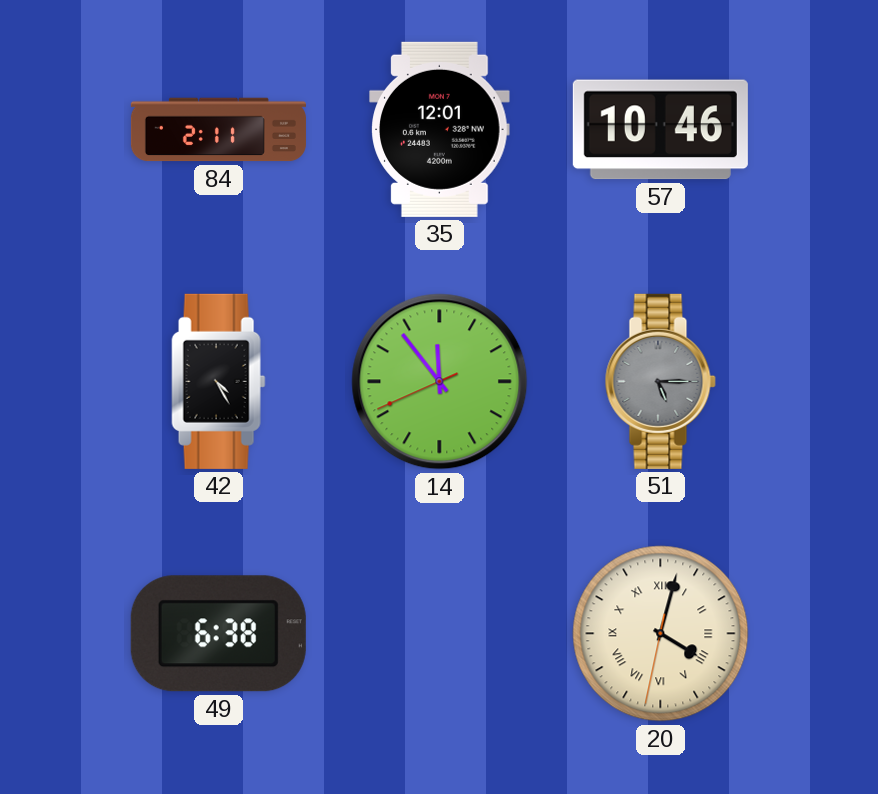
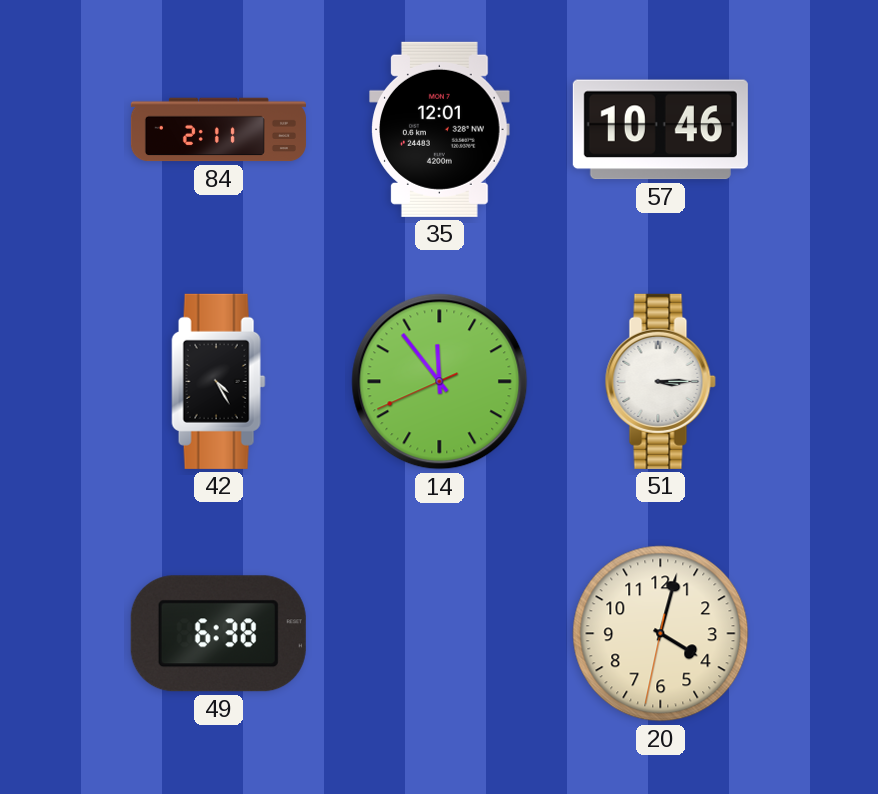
51: 5:15 -> 3:15
51 dial: grey -> white
20 numerals: Roman -> Arabic
